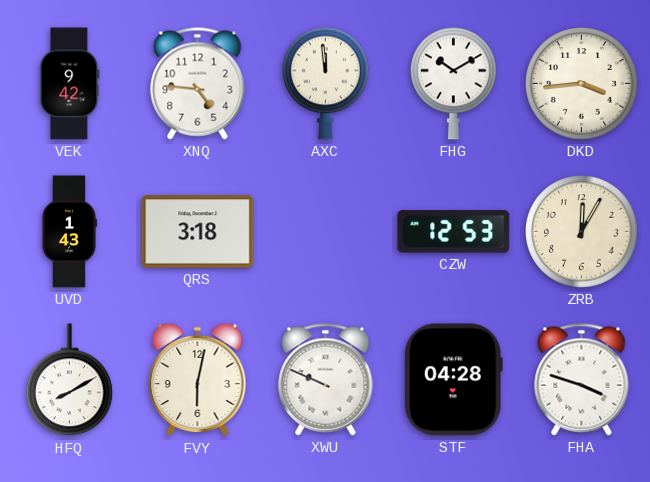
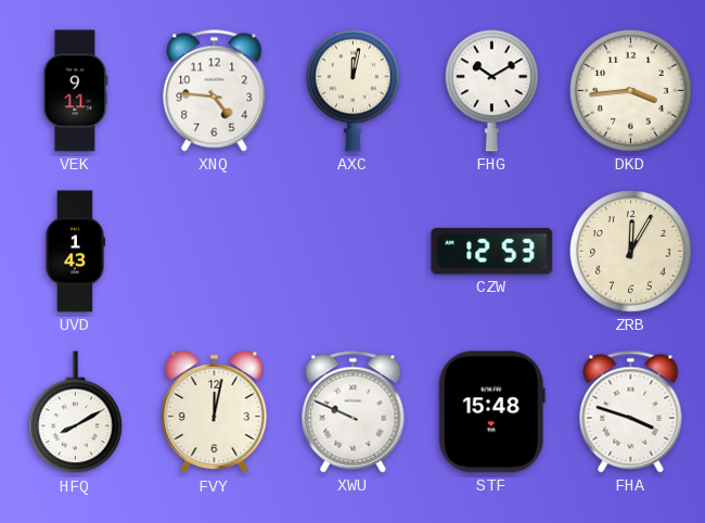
VEK: 9:42 -> 9:11
AXC: 11:59 -> 12:02
QRS: 3:18 -> none
FVY: 6:02 -> 12:02
STF: 04:28 -> 15:48
